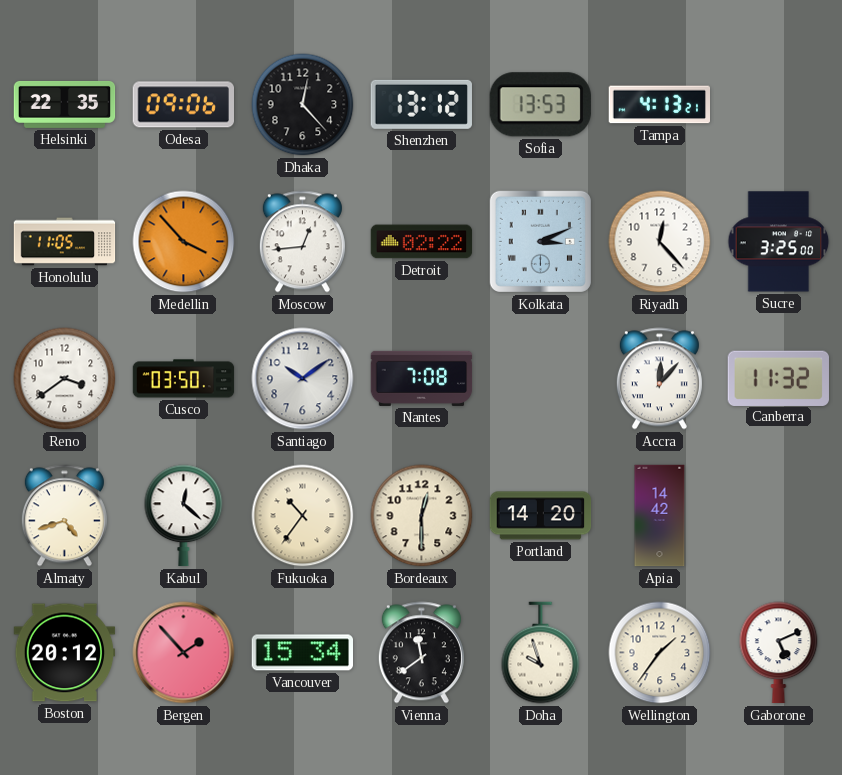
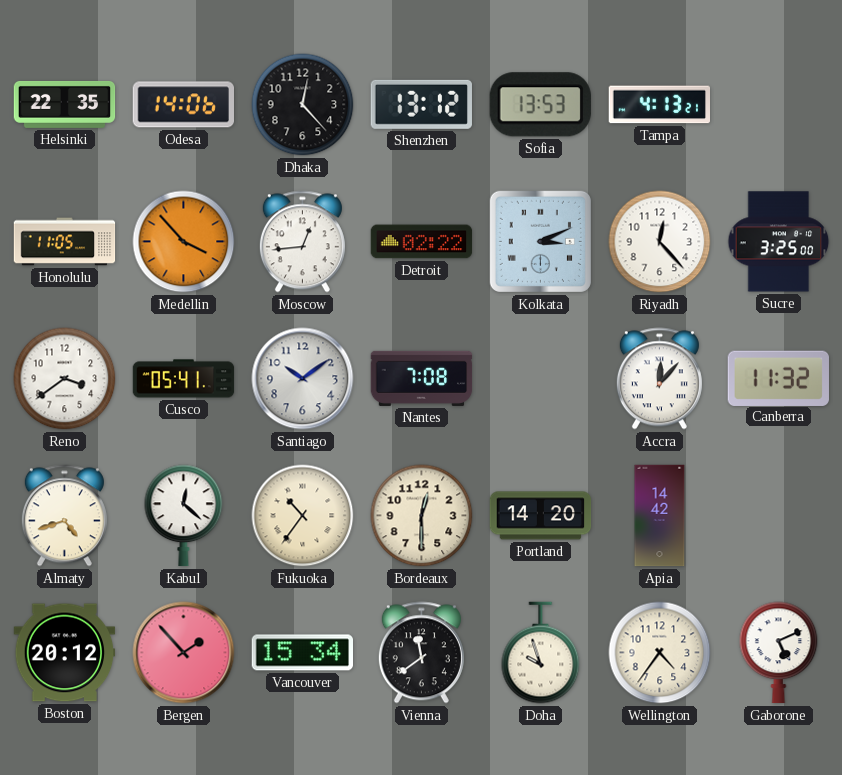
Odesa: 09:06 -> 14:06
Cusco: 03:50 -> 05:41
Wellington: 1:36 -> 4:36
